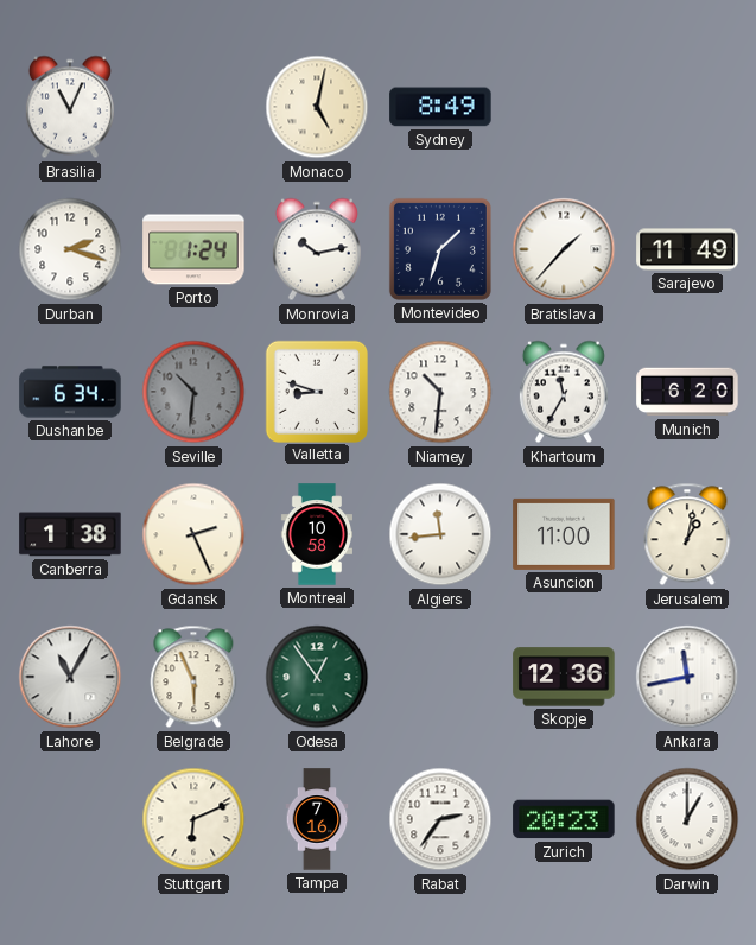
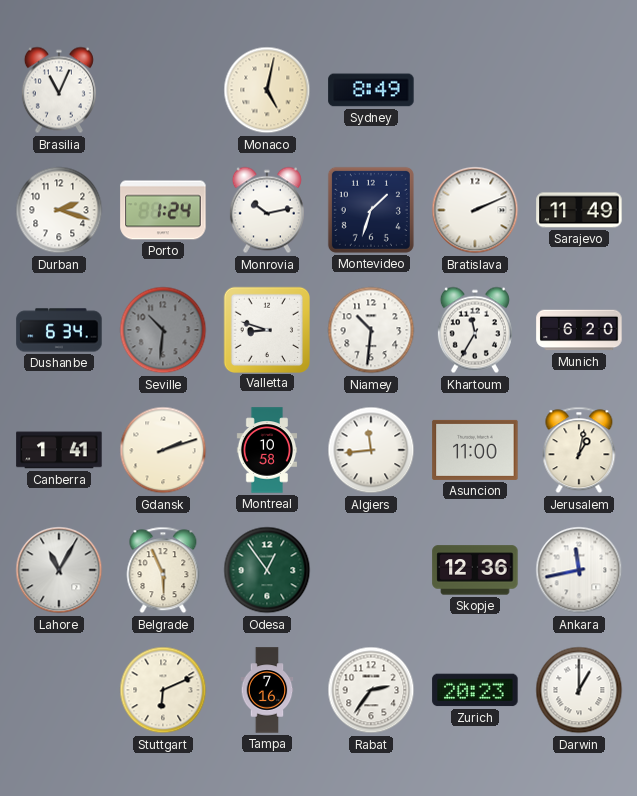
Bratislava: 1:37 -> 2:11
Canberra: 1:38 -> 1:41
Gdansk: 2:26 -> 2:12
